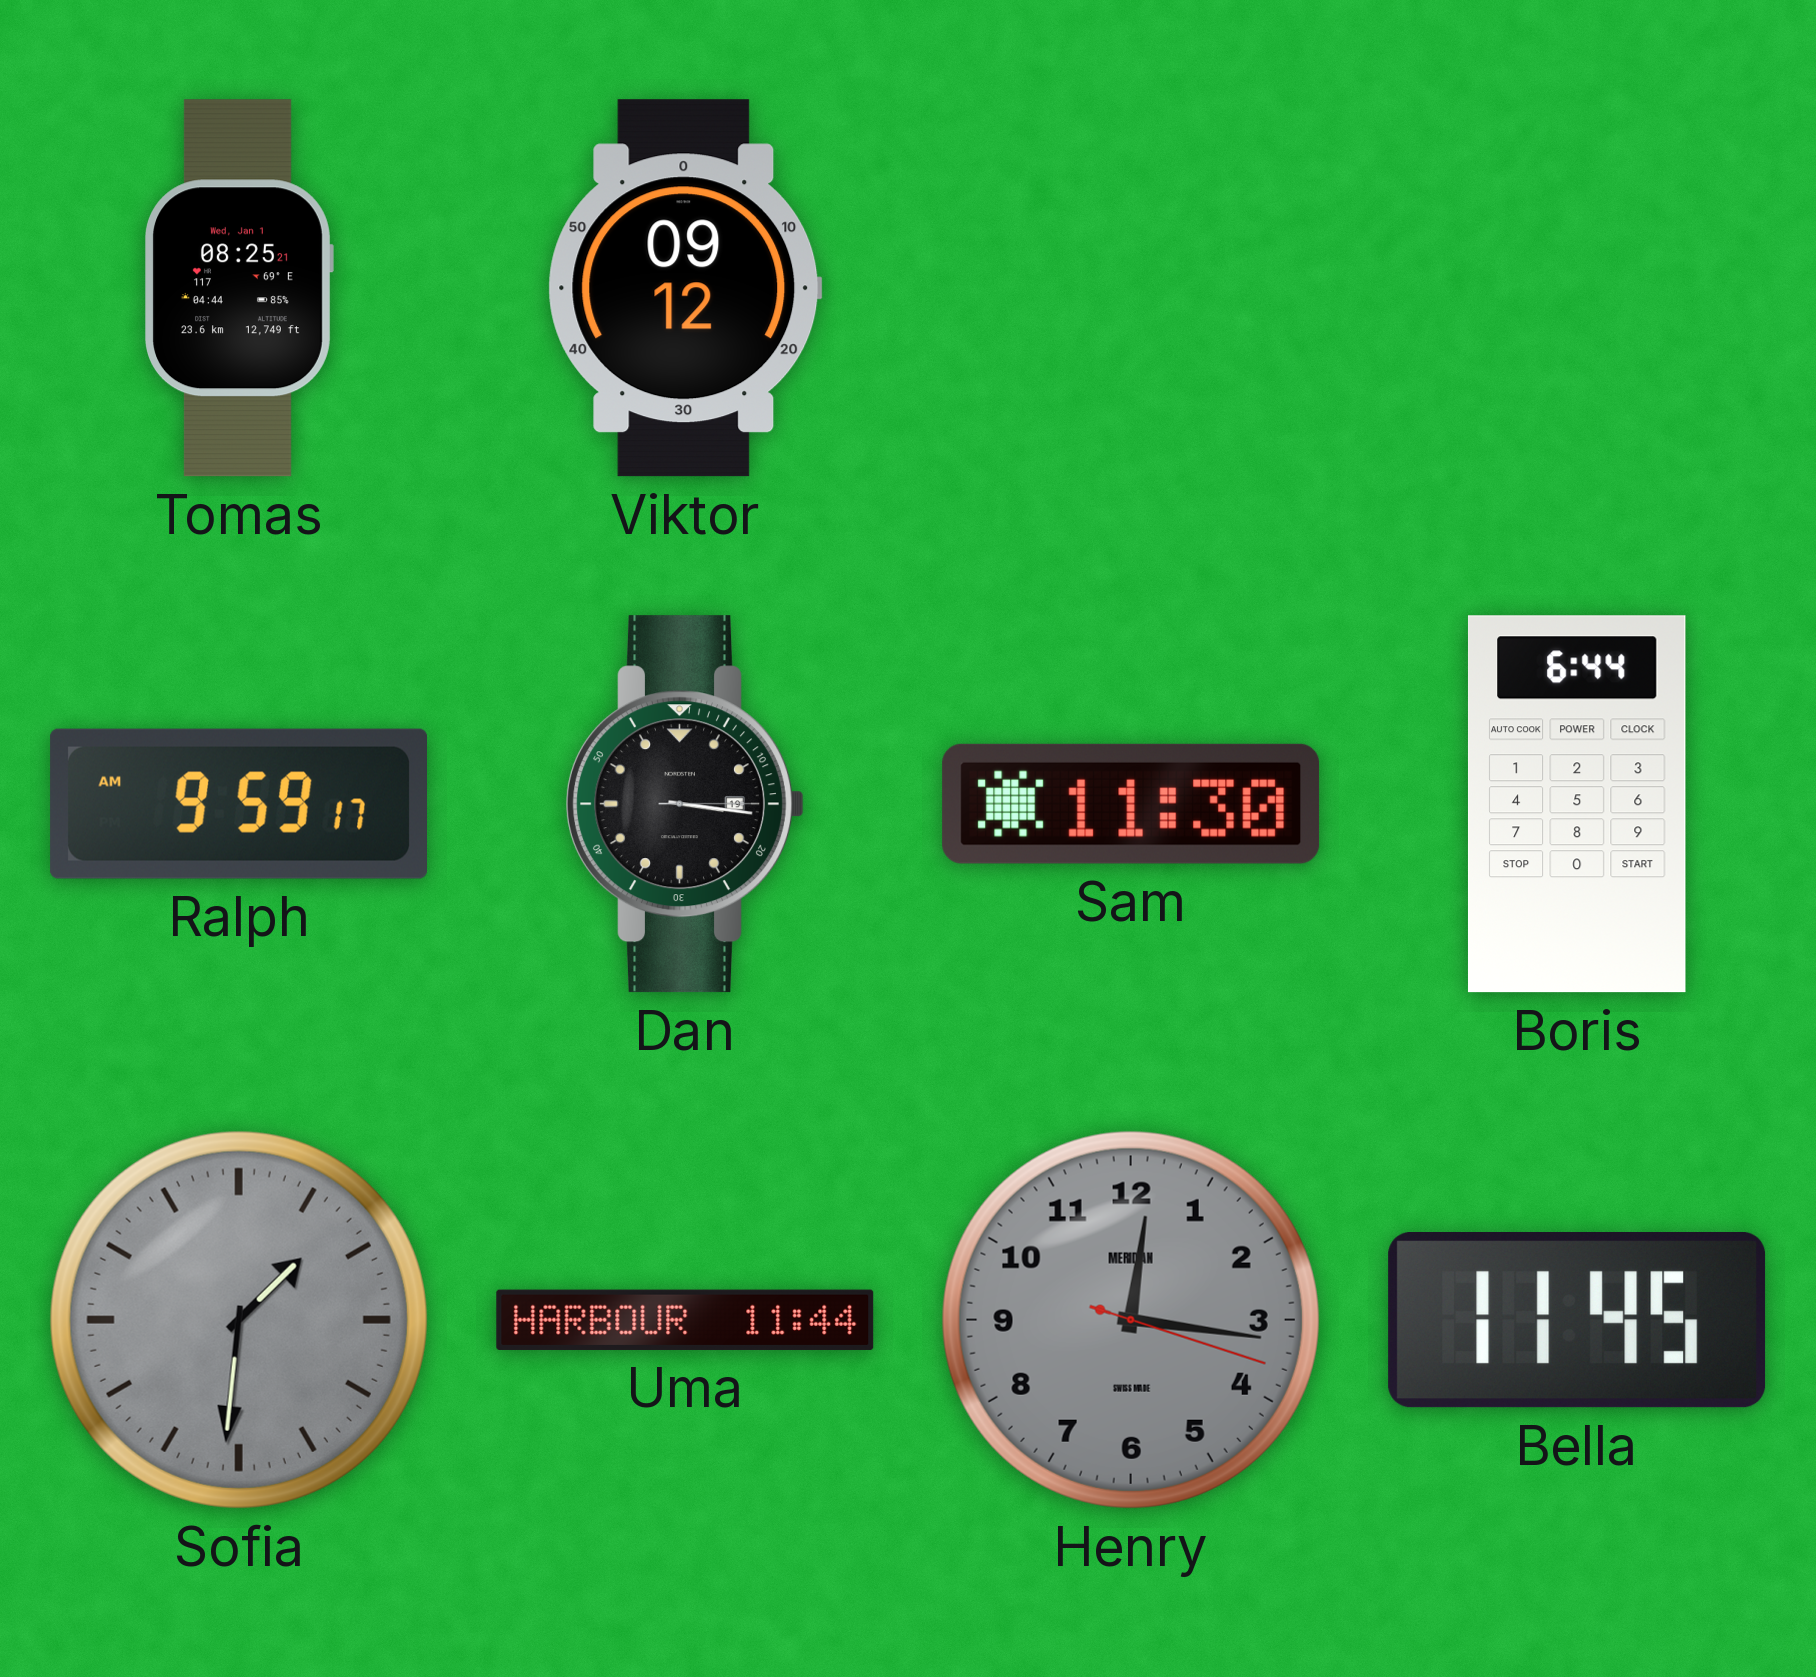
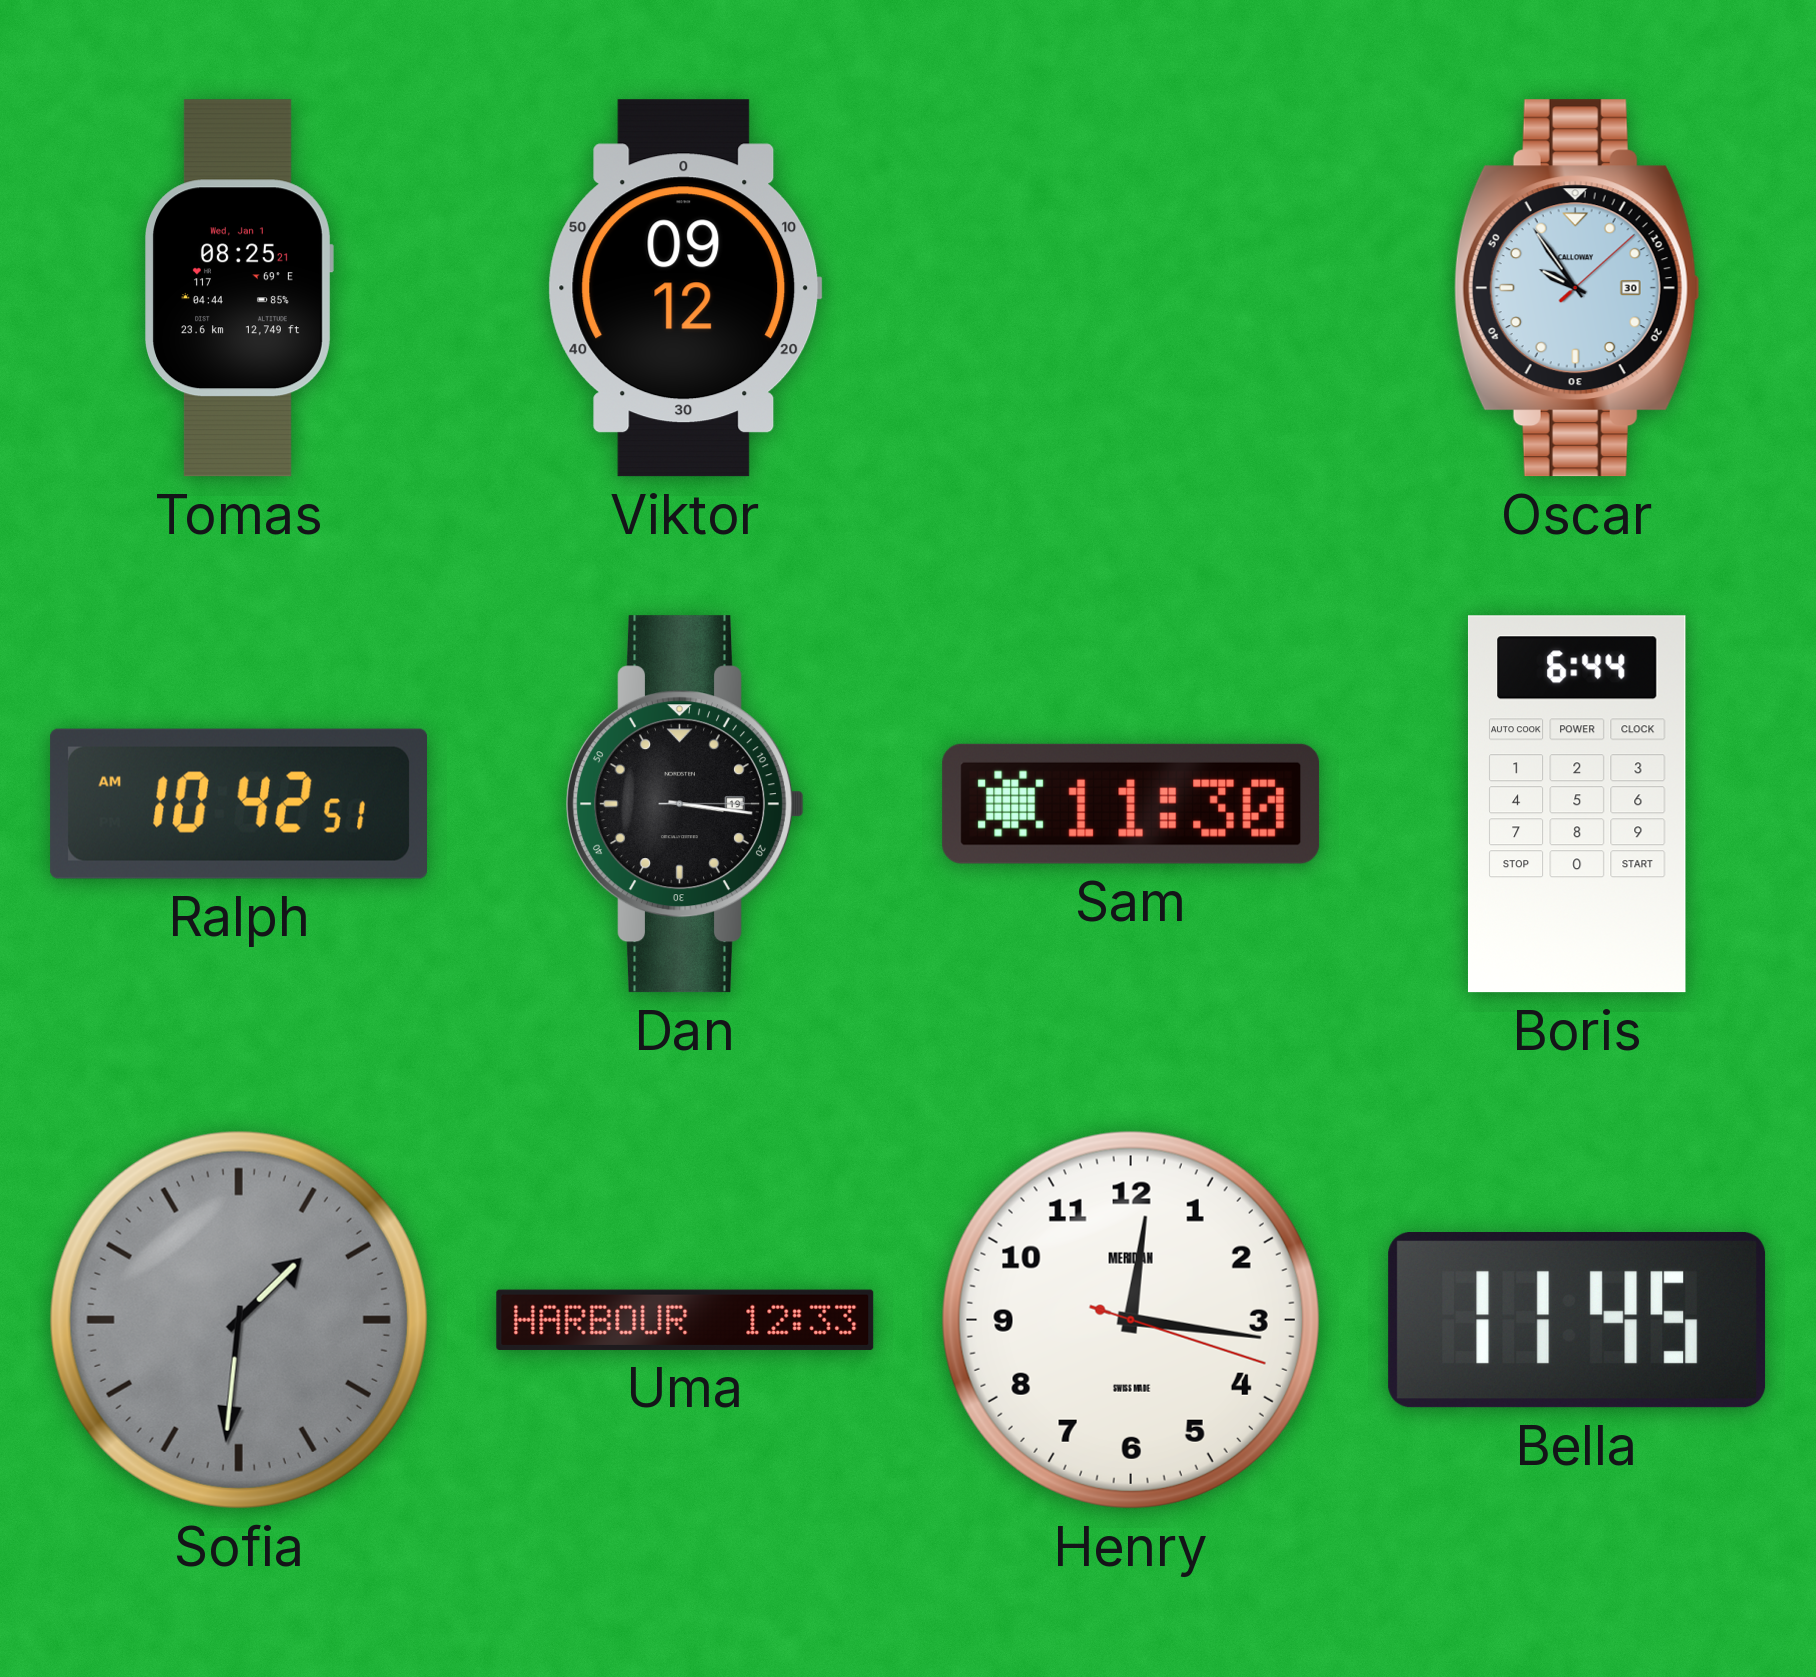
Oscar: none -> 9:54
Ralph: 9:59 -> 10:42
Uma: 11:44 -> 12:33
Henry dial: grey -> white
